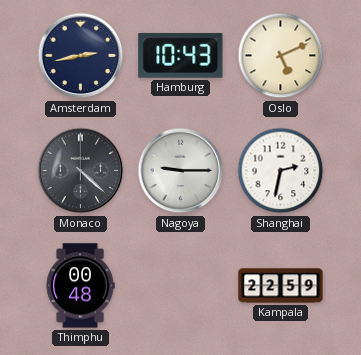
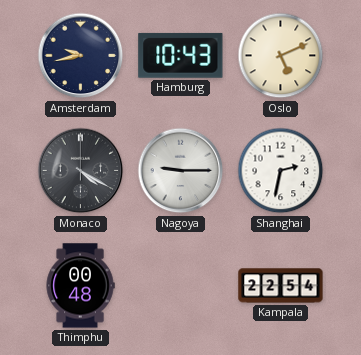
Amsterdam: 2:43 -> 9:43
Monaco: 4:22 -> 4:20
Kampala: 22:59 -> 22:54
